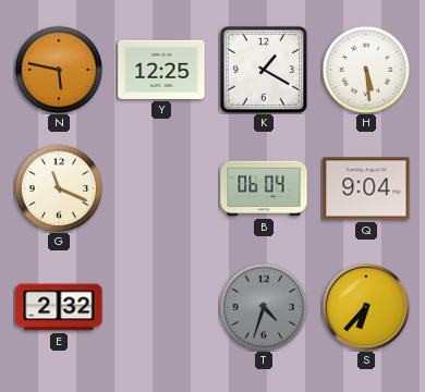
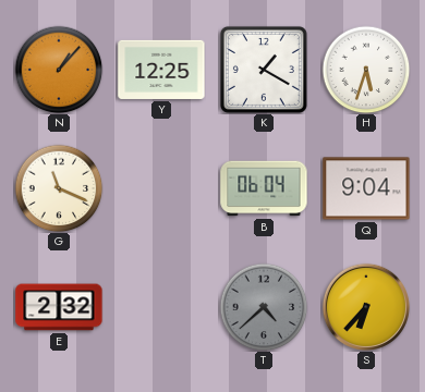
N: 5:47 -> 1:07
H: 5:29 -> 5:33
T: 4:33 -> 4:38
